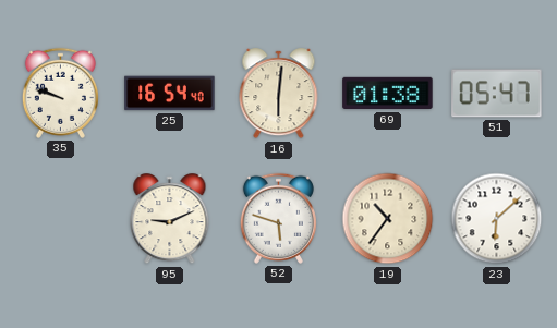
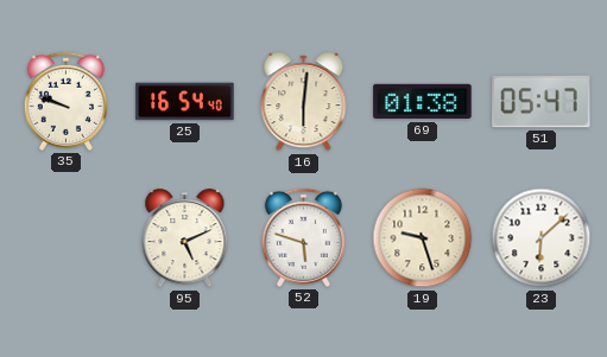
95: 9:11 -> 5:11
19: 10:36 -> 9:27
